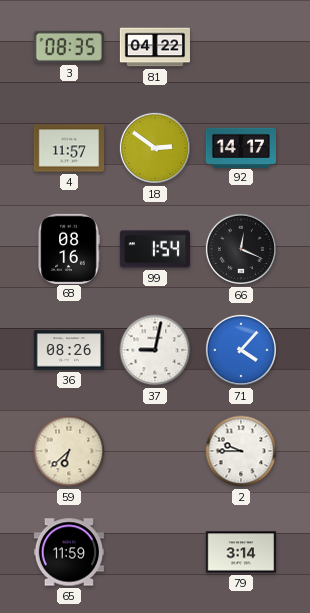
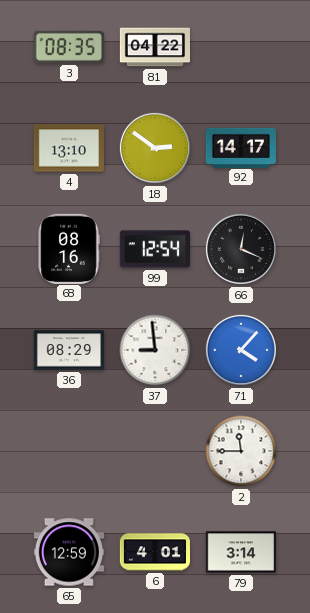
4: 11:57 -> 13:10
99: 1:54 -> 12:54
36: 08:26 -> 08:29
37: 9:02 -> 8:59
59: 6:38 -> none
2: 9:45 -> 11:45
65: 11:59 -> 12:59
6: none -> 4:01
